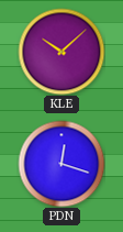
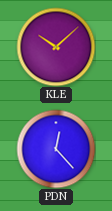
PDN: 12:18 -> 12:23
